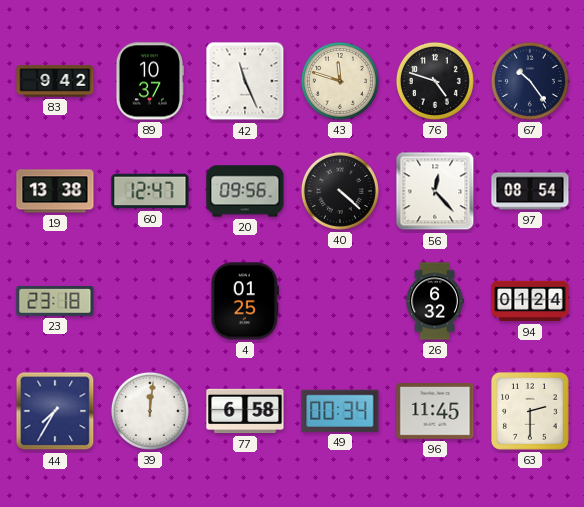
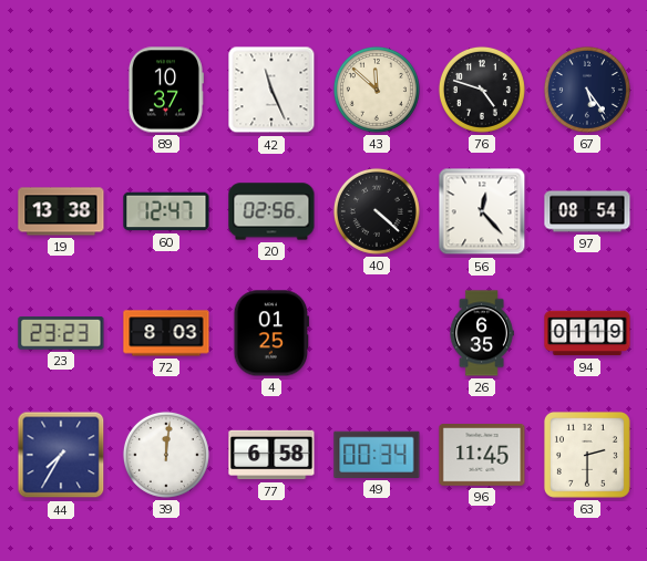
83: 9:42 -> none
43: 11:48 -> 11:52
67: 10:24 -> 5:24
20: 09:56 -> 02:56
23: 23:18 -> 23:23
72: none -> 8:03
26: 6:32 -> 6:35
94: 01:24 -> 01:19
